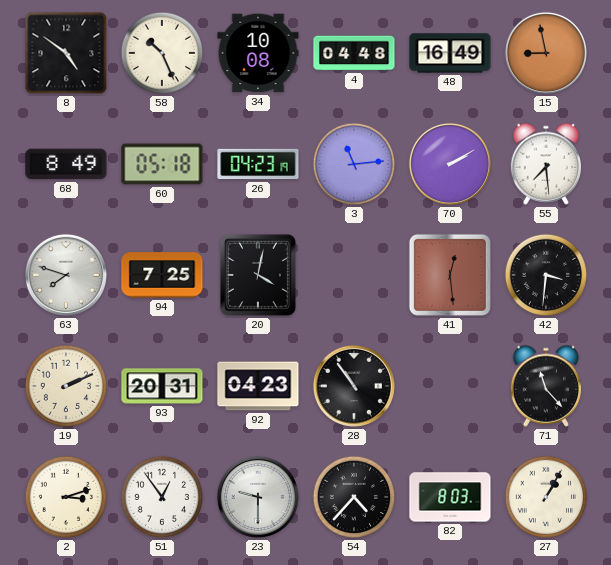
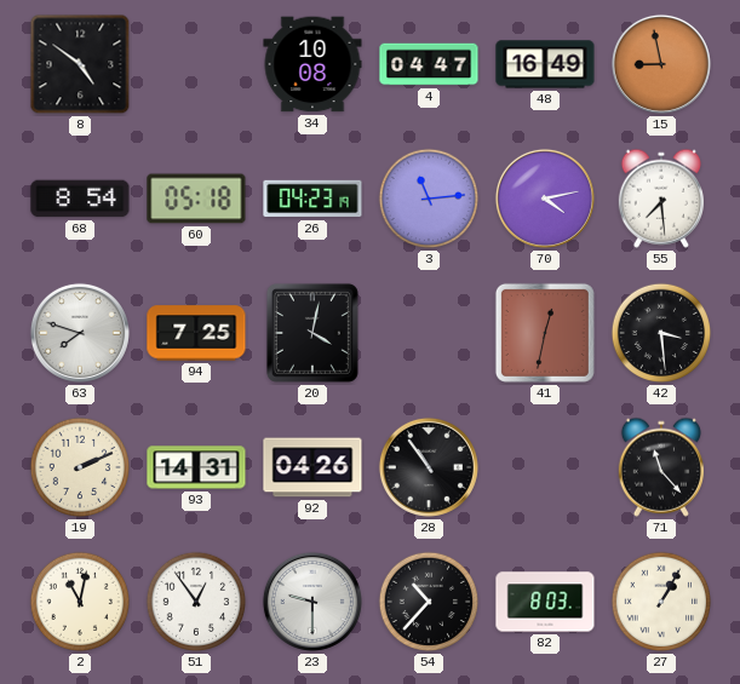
58: 10:26 -> none
4: 04:48 -> 04:47
68: 8:49 -> 8:54
70: 2:10 -> 4:13
41: 12:29 -> 12:32
42: 3:31 -> 3:29
93: 20:31 -> 14:31
92: 04:23 -> 04:26
2: 3:12 -> 11:02
54: 4:37 -> 10:37
